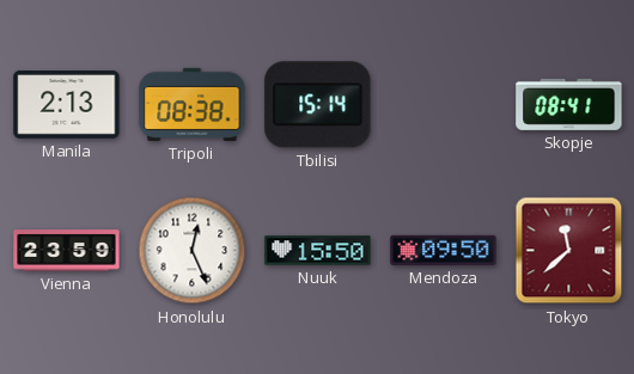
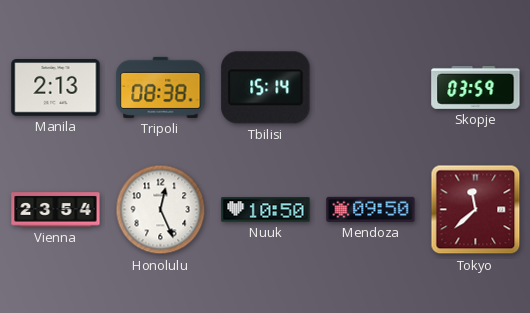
Skopje: 08:41 -> 03:59
Vienna: 23:59 -> 23:54
Nuuk: 15:50 -> 10:50
